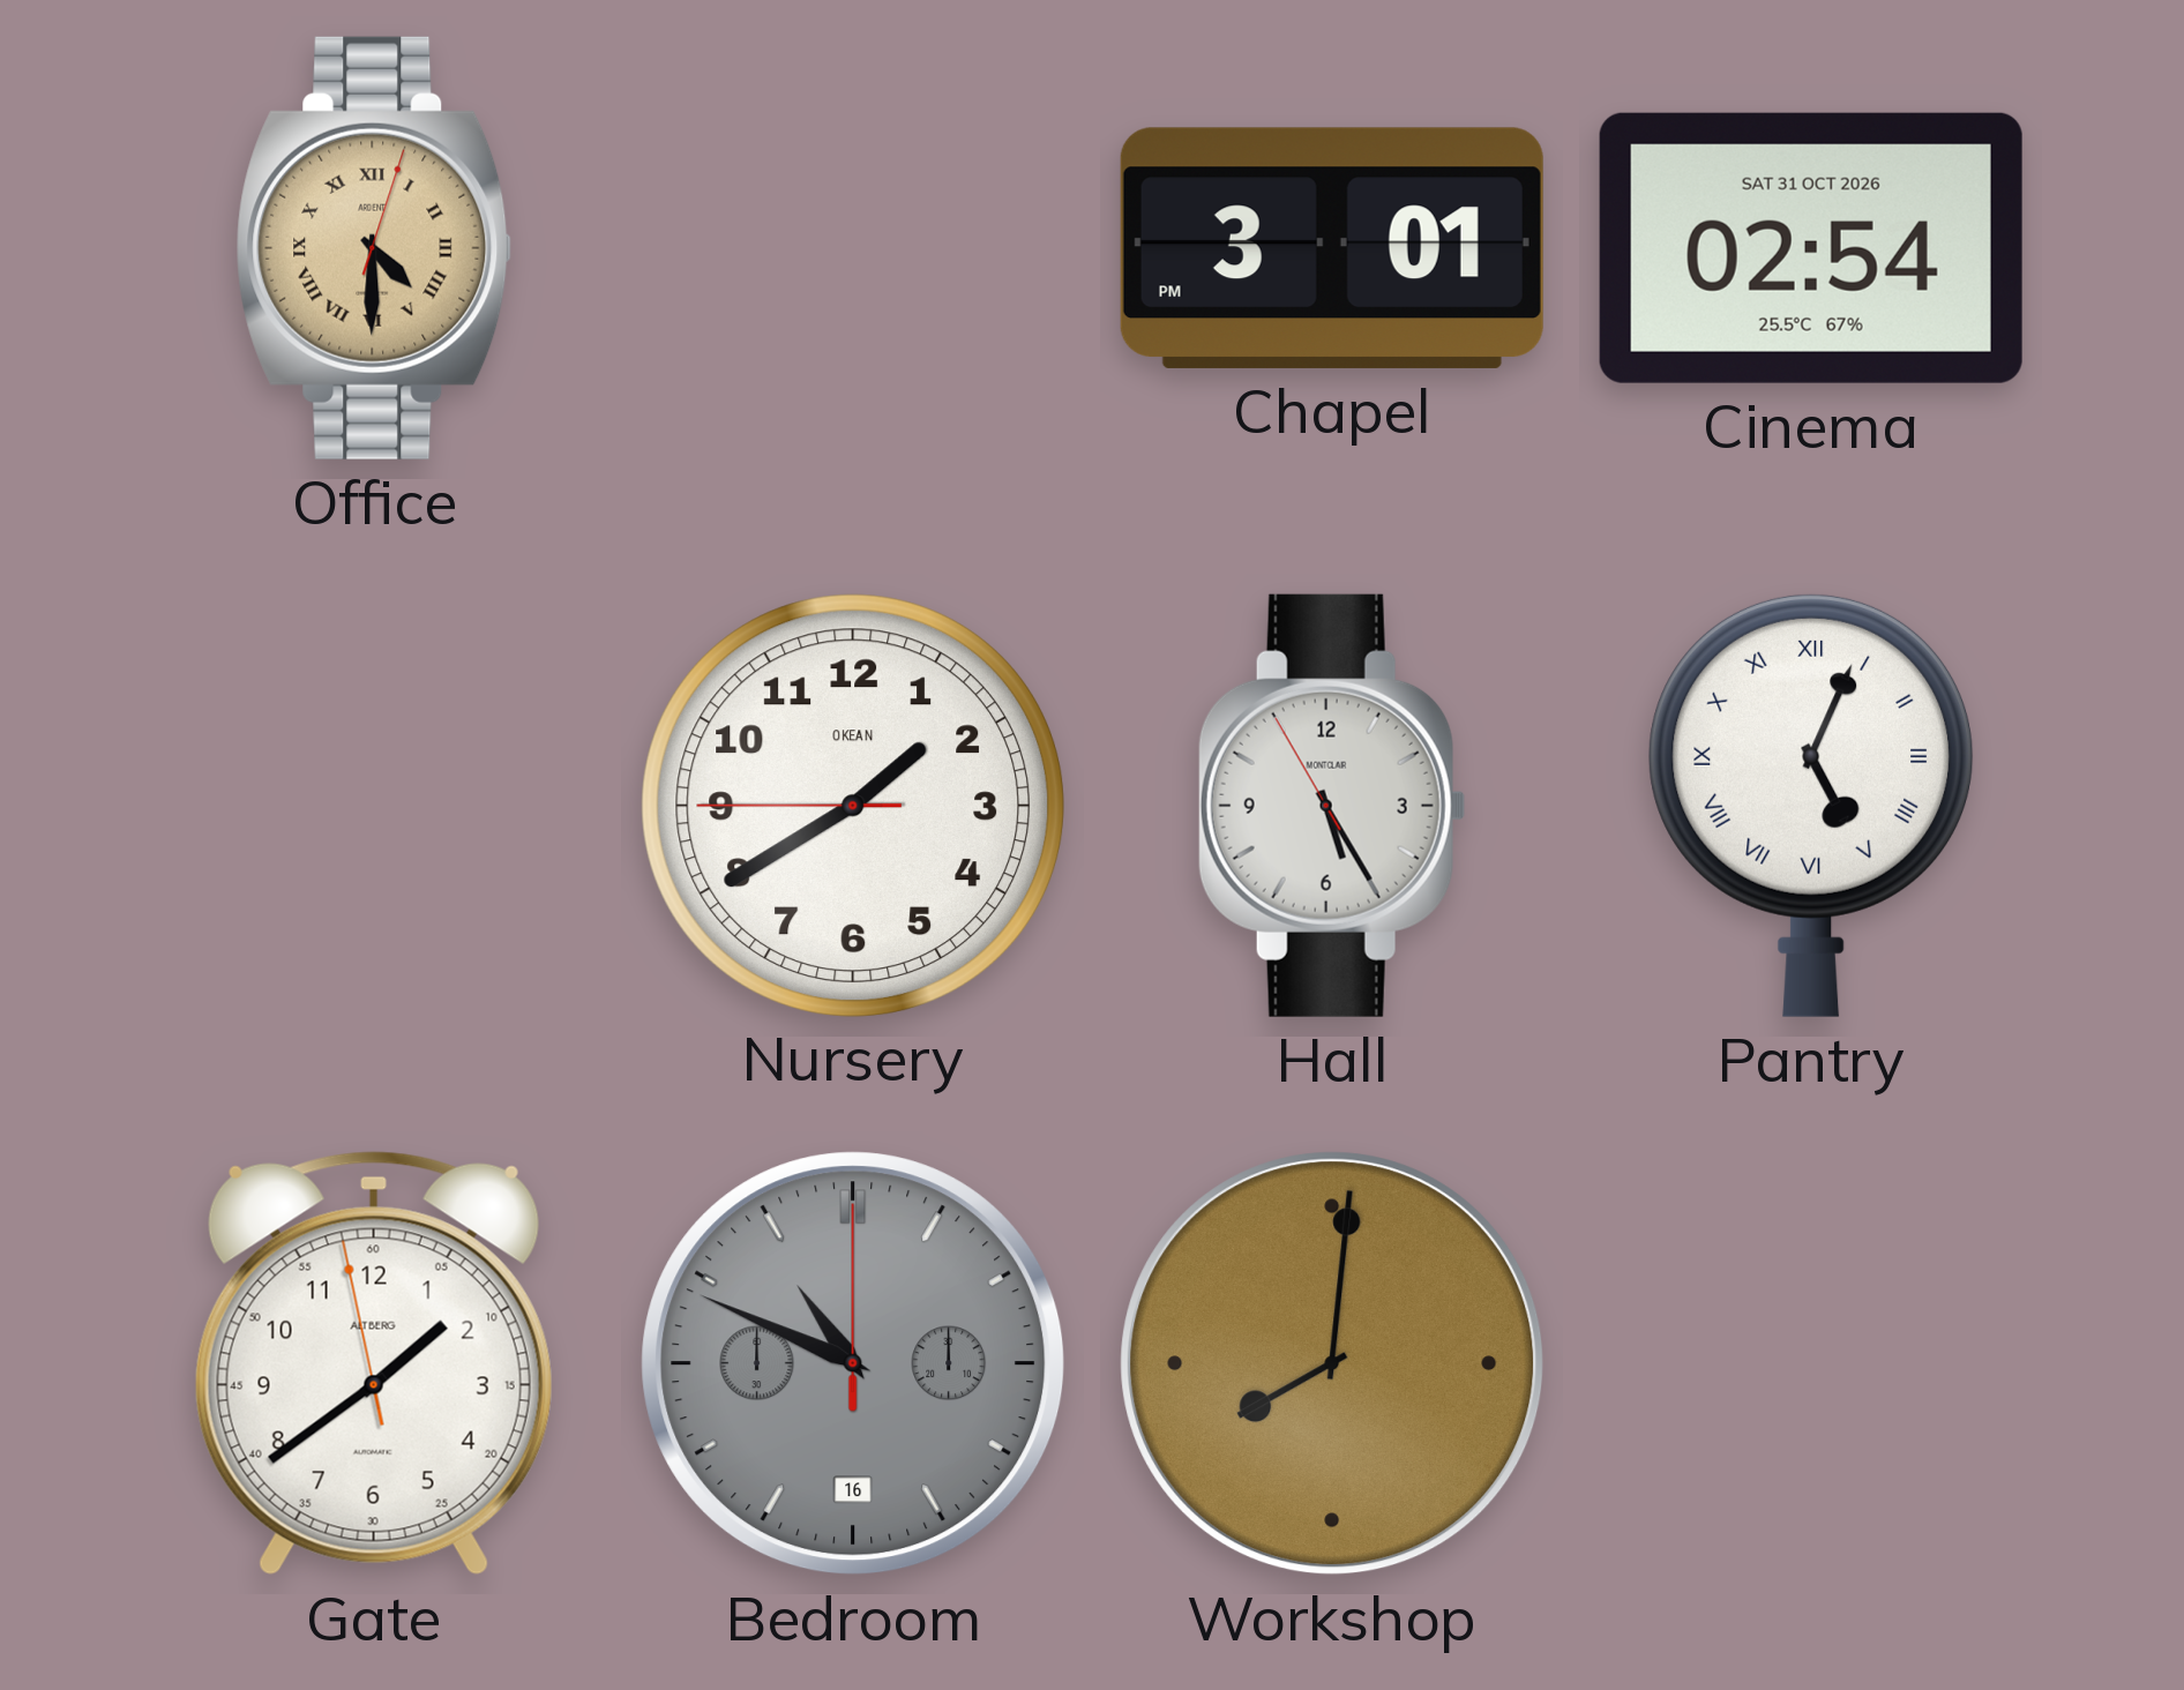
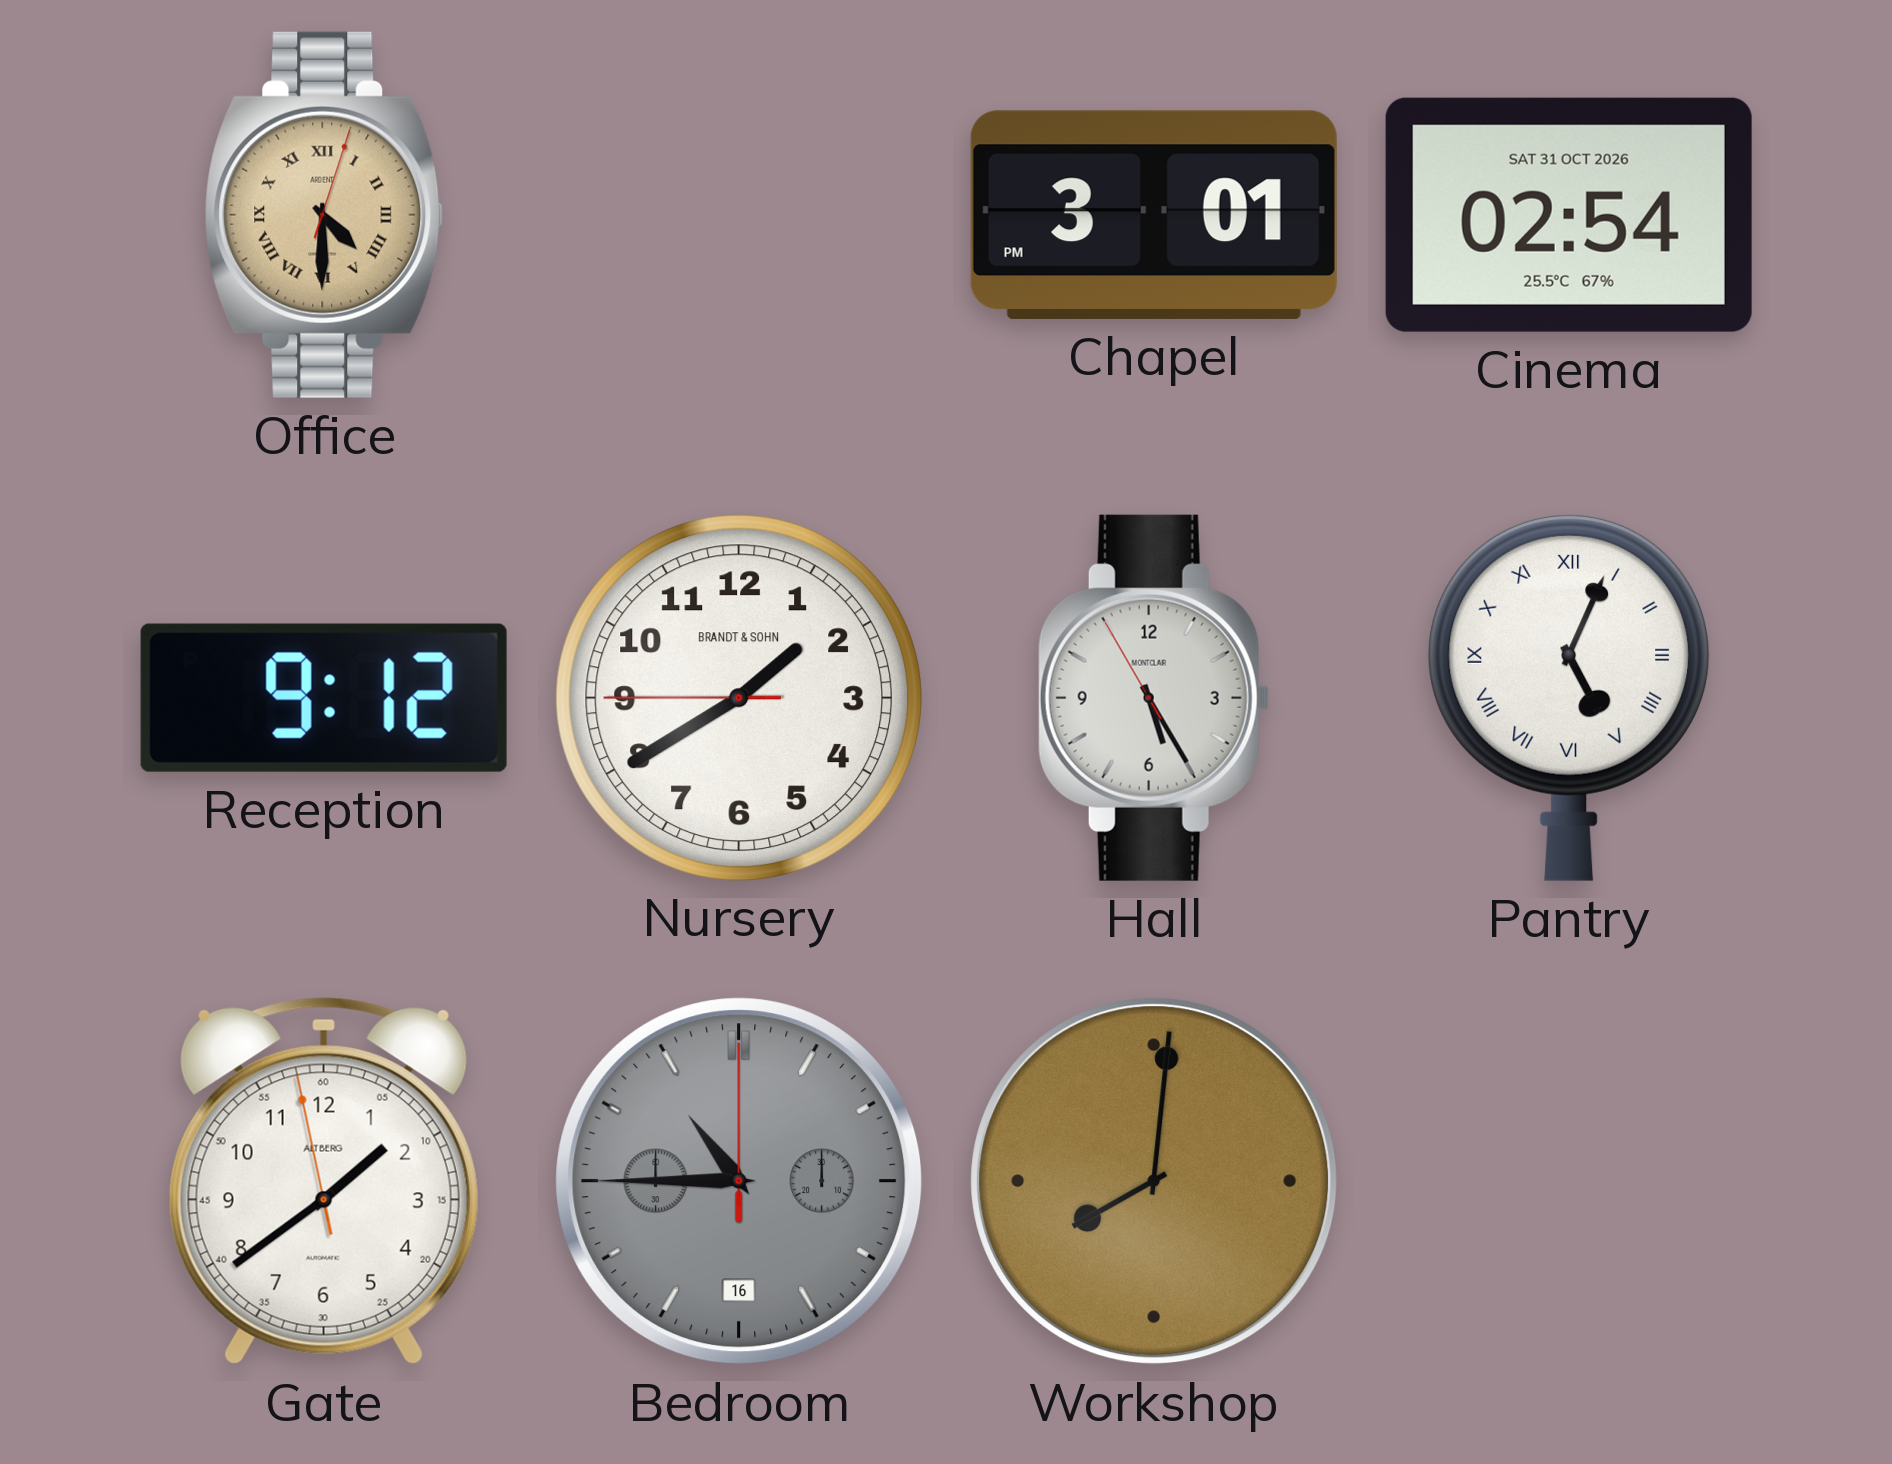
Reception: none -> 9:12
Nursery brand: OKEAN -> BRANDT & SOHN
Bedroom: 10:49 -> 10:45
